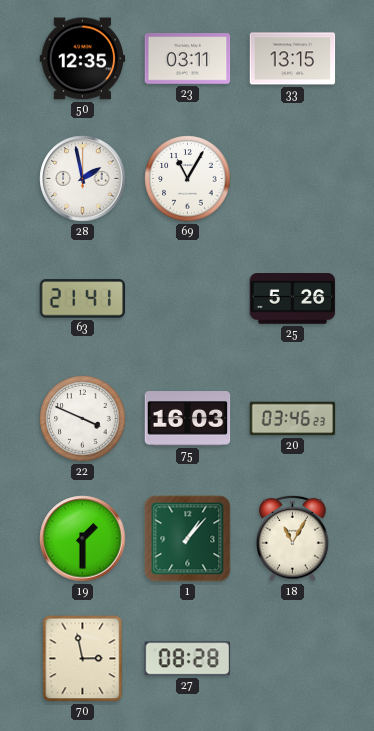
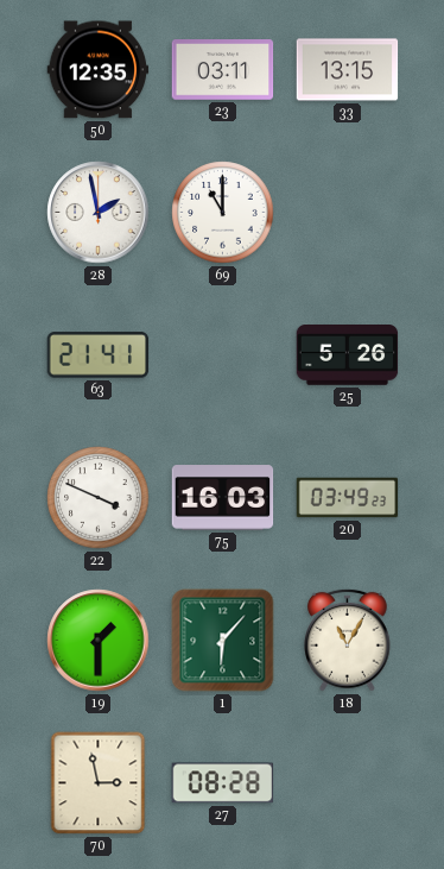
69: 11:05 -> 11:00
20: 03:46 -> 03:49
1: 1:07 -> 6:07
